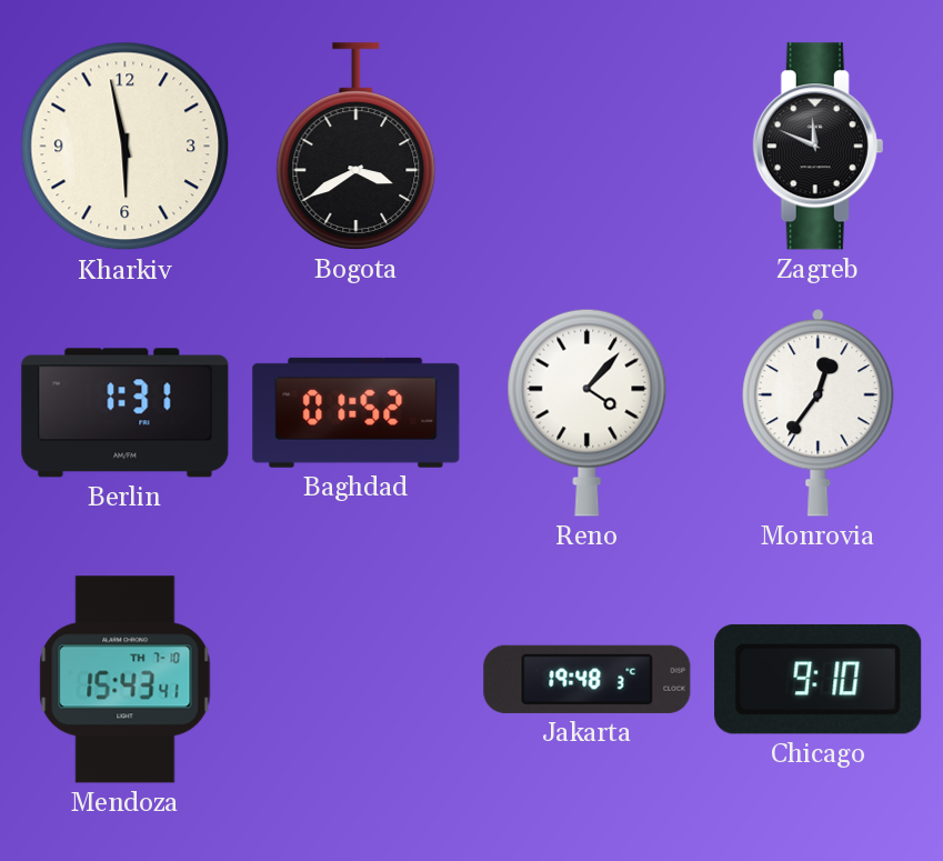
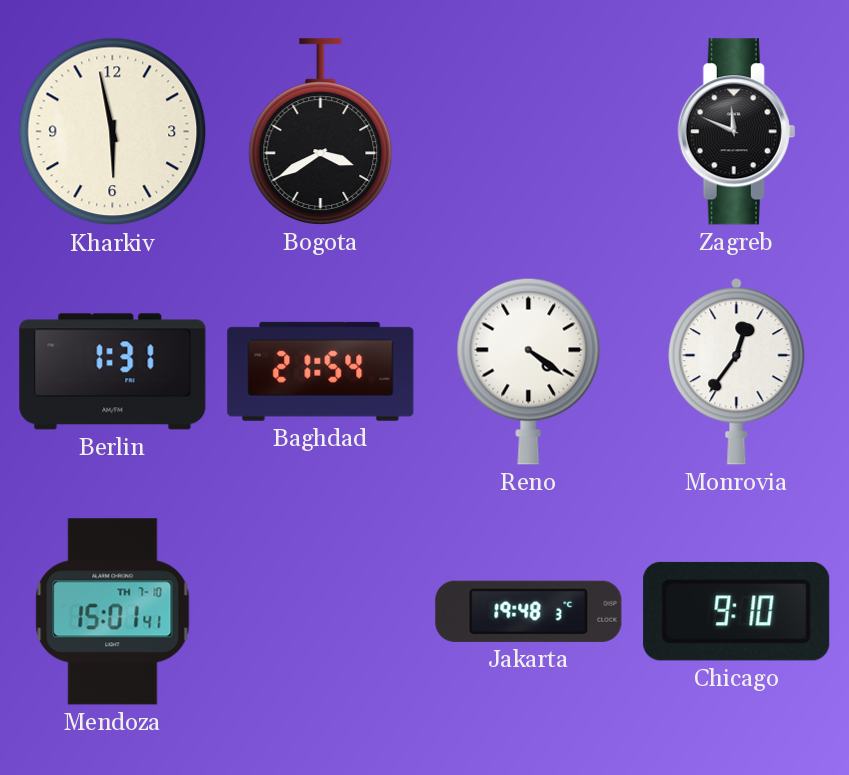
Baghdad: 01:52 -> 21:54
Reno: 4:07 -> 4:21
Mendoza: 15:43 -> 15:01
